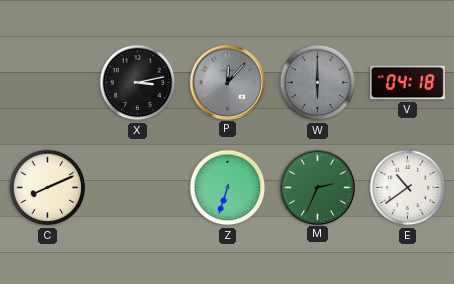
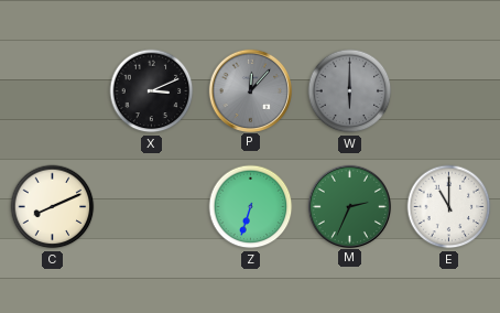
X: 3:13 -> 3:11
V: 04:18 -> none
E: 10:39 -> 11:00
